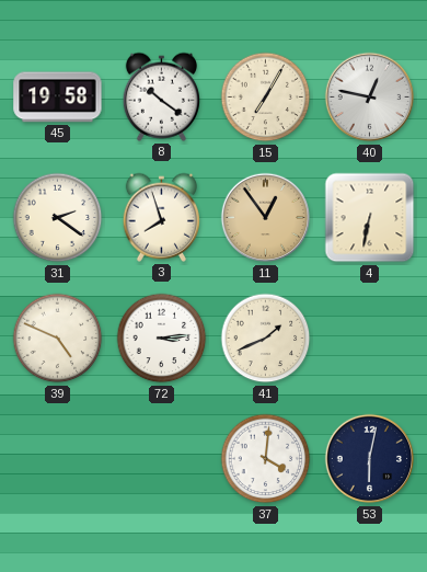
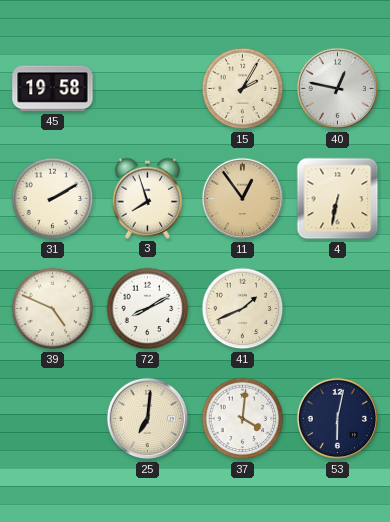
8: 10:21 -> none
15: 7:05 -> 2:05
31: 2:21 -> 2:10
72: 3:14 -> 8:10
25: none -> 7:01
